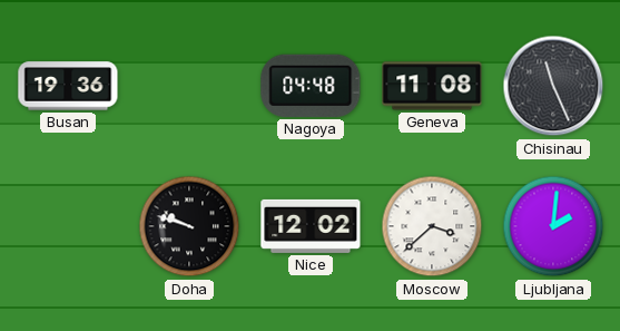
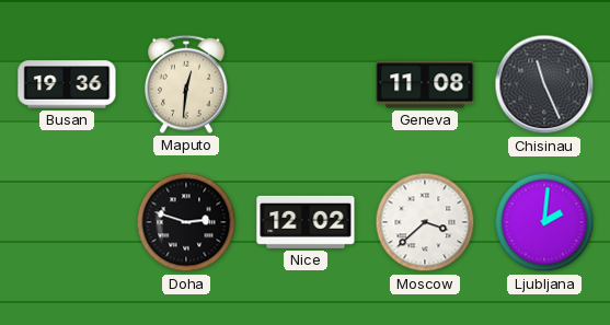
Maputo: none -> 12:31
Nagoya: 04:48 -> none
Doha: 9:48 -> 2:48
